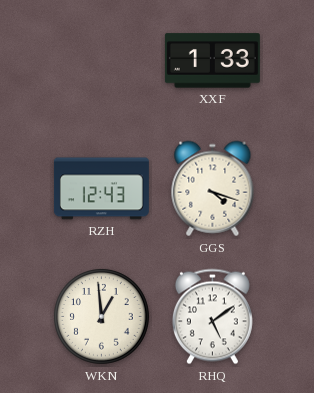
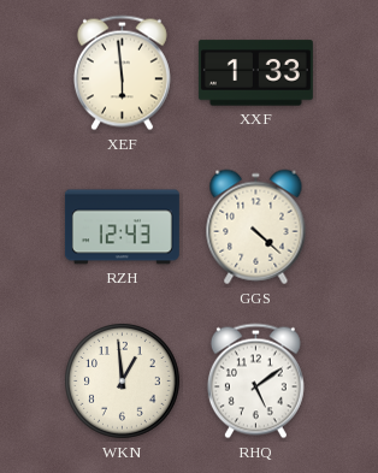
XEF: none -> 5:59
GGS: 4:18 -> 4:22
